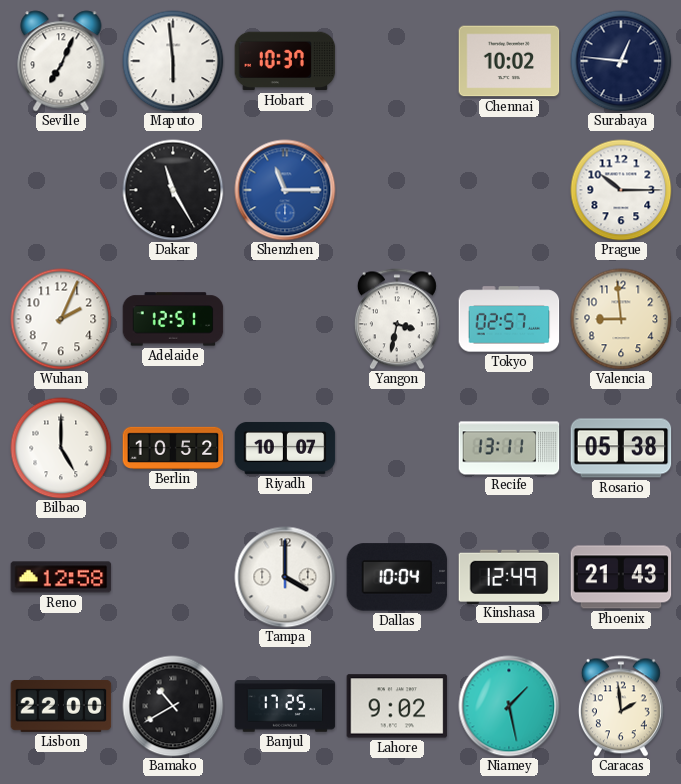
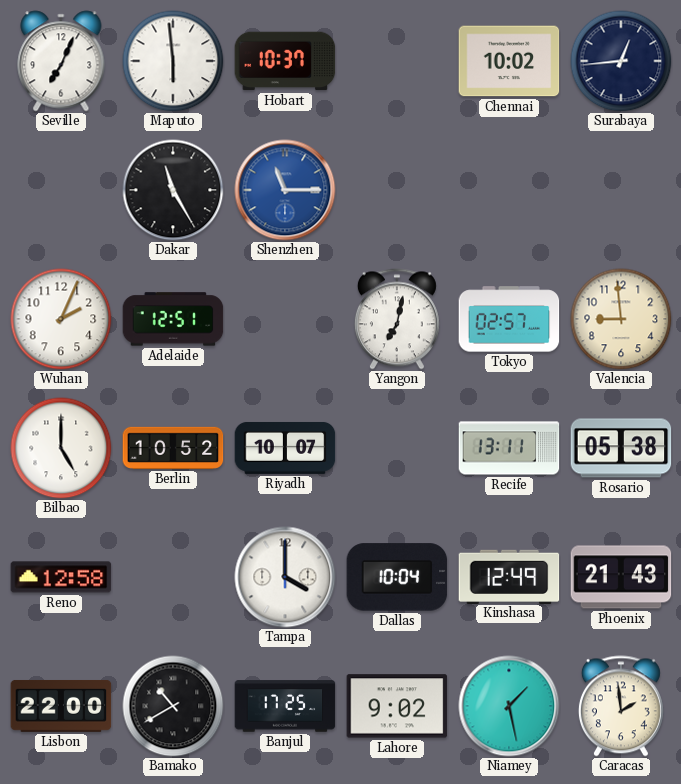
Surabaya: 12:46 -> 12:44
Prague: 10:15 -> none
Yangon: 3:32 -> 7:02
